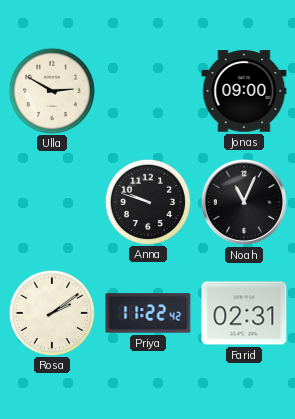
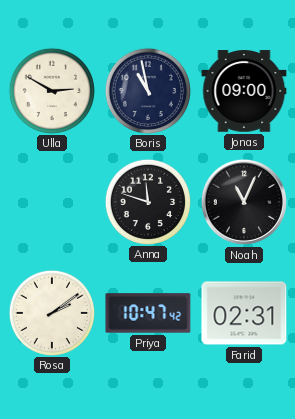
Boris: none -> 10:58
Anna: 9:48 -> 11:48
Priya: 11:22 -> 10:47
